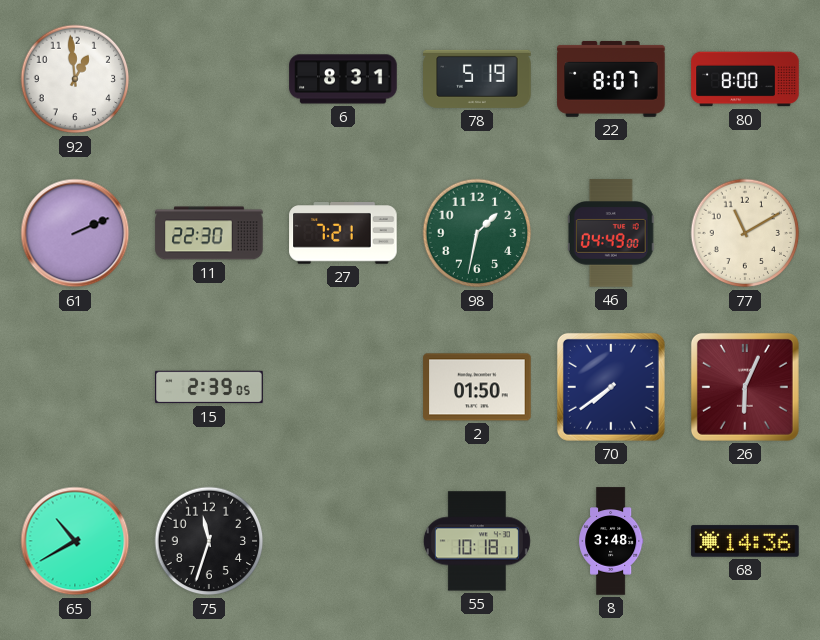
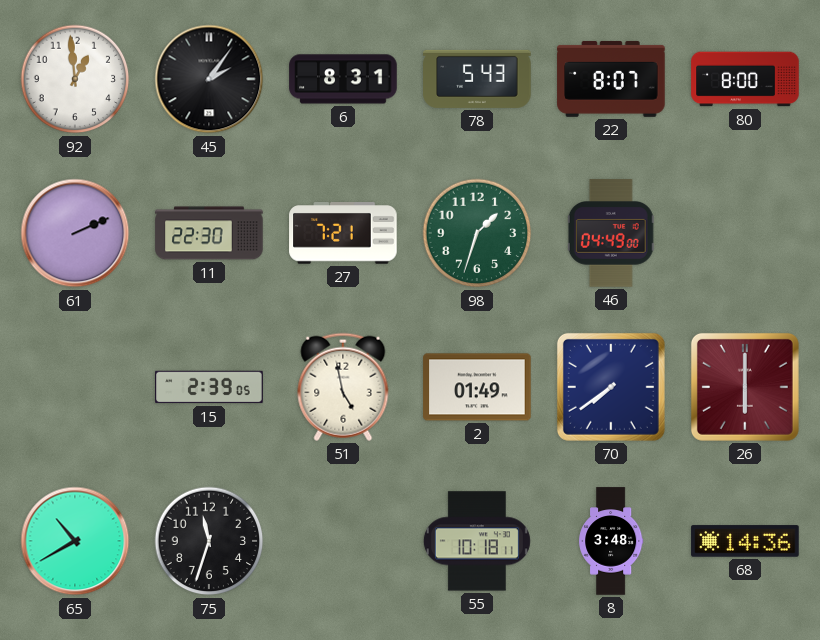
45: none -> 2:06
78: 5:19 -> 5:43
98: 1:32 -> 1:33
77: 11:10 -> none
51: none -> 4:58
2: 01:50 -> 01:49
26: 6:04 -> 6:00
